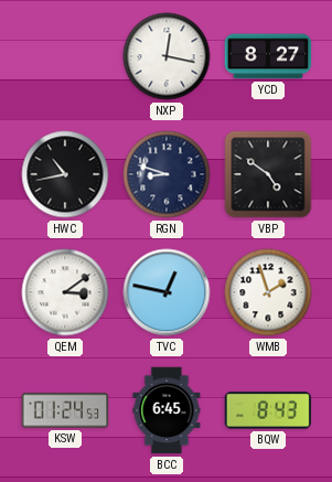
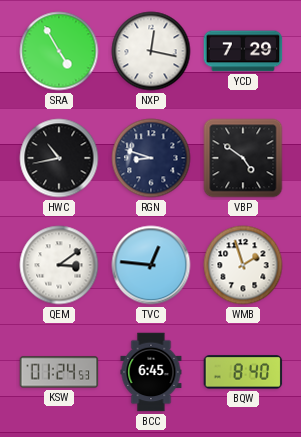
SRA: none -> 4:55
YCD: 8:27 -> 7:29
TVC: 12:47 -> 12:46
BQW: 8:43 -> 8:40
